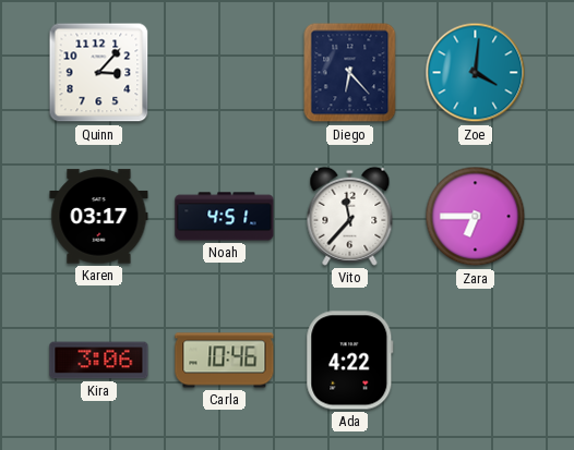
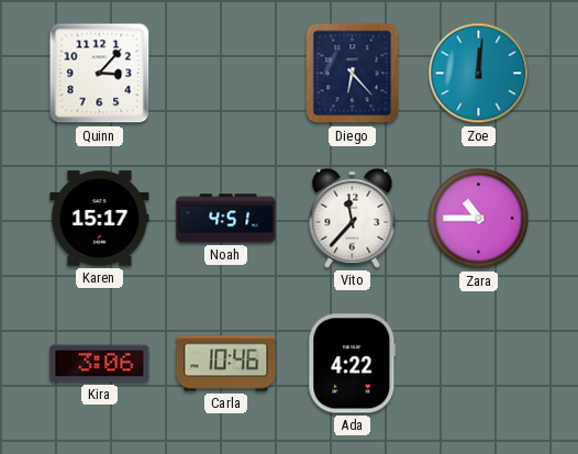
Zoe: 4:01 -> 12:01
Karen: 03:17 -> 15:17
Zara: 6:45 -> 10:45
